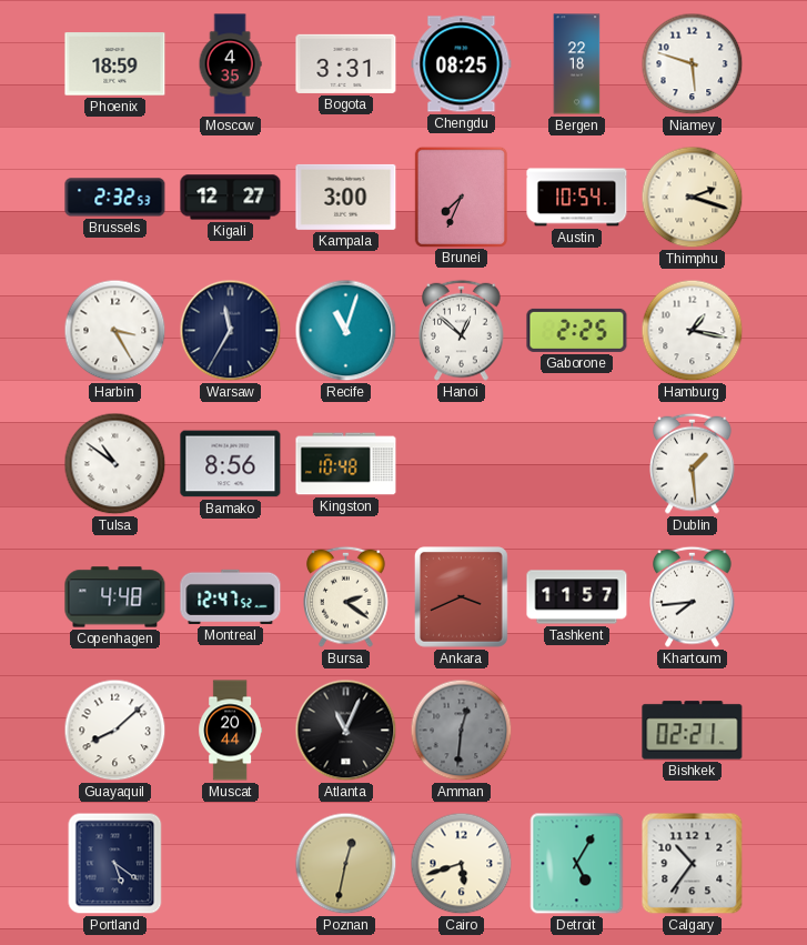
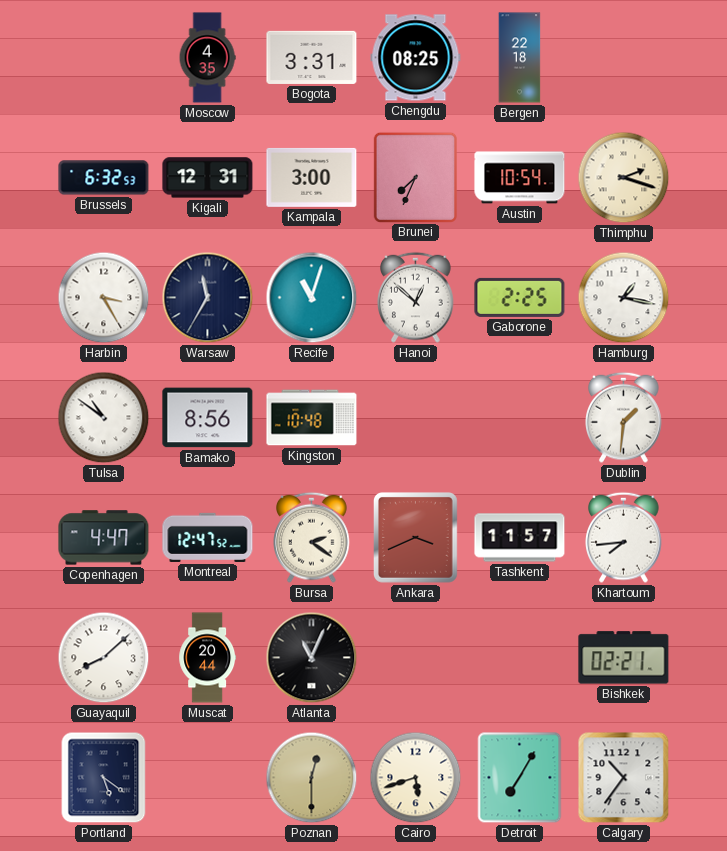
Phoenix: 18:59 -> none
Niamey: 5:48 -> none
Brussels: 2:32 -> 6:32
Kigali: 12:27 -> 12:31
Dublin: 1:29 -> 1:31
Copenhagen: 4:48 -> 4:47
Amman: 12:31 -> none
Poznan: 12:32 -> 12:30
Detroit: 5:05 -> 7:05
